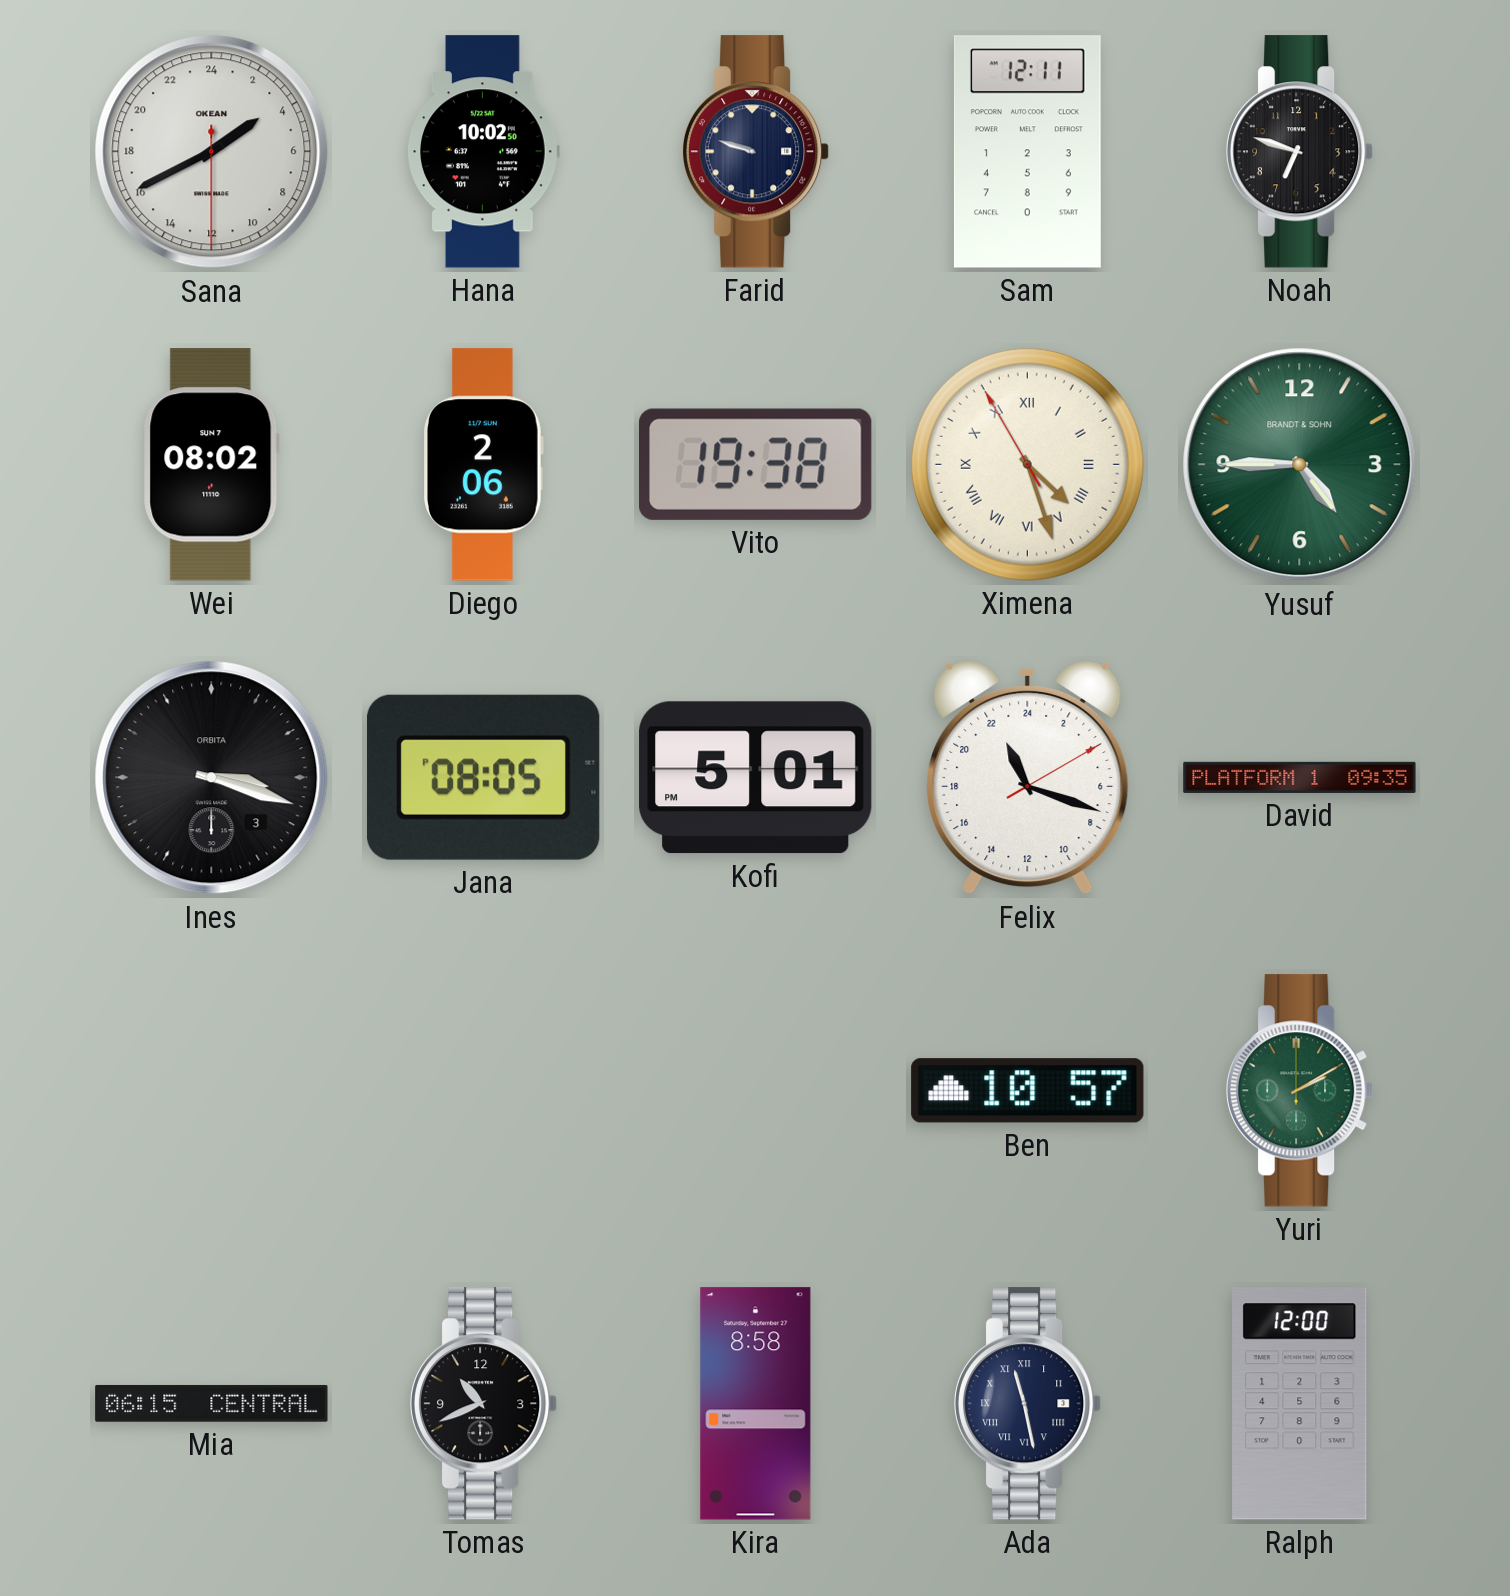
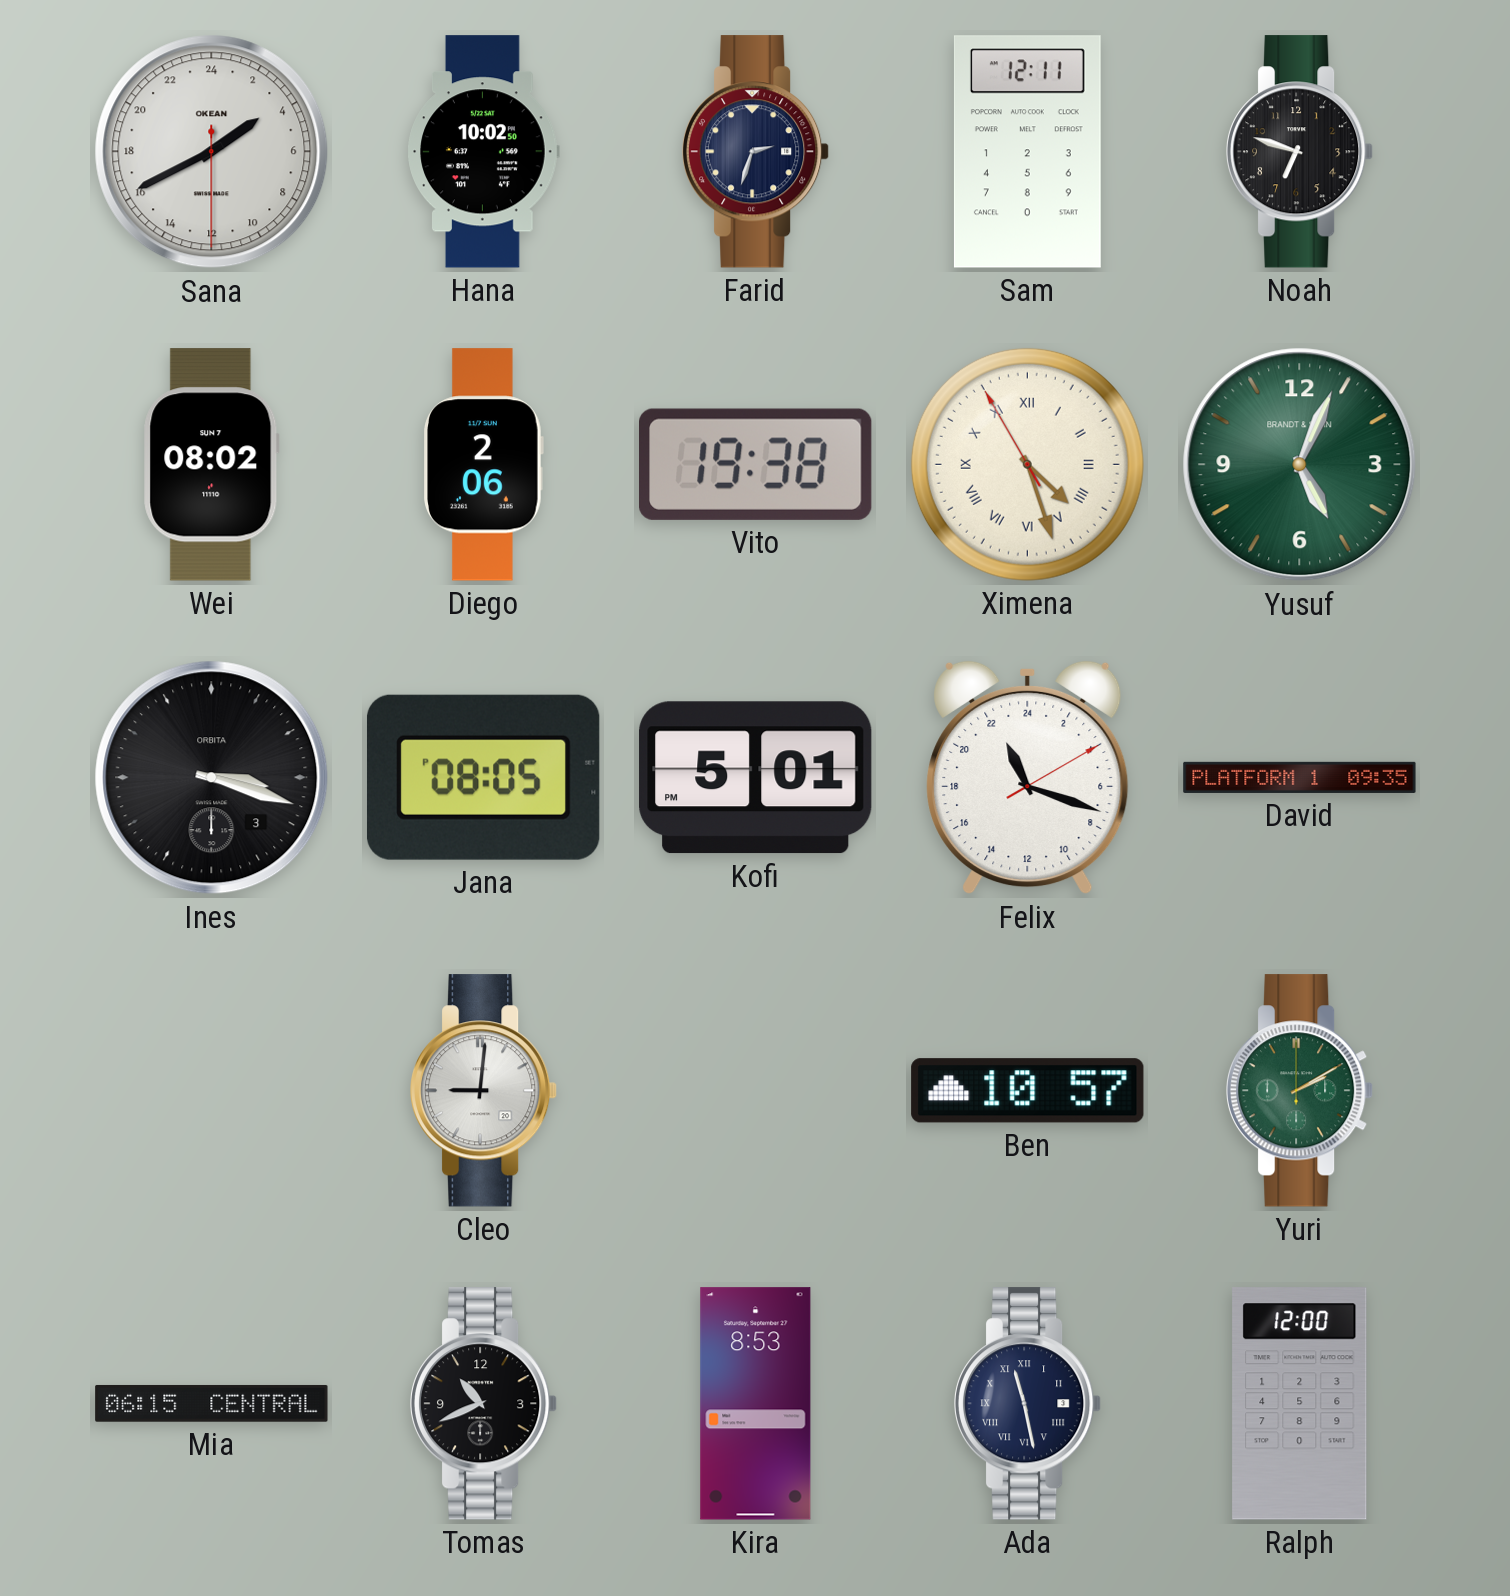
Farid: 9:48 -> 2:33
Yusuf: 4:45 -> 5:04
Cleo: none -> 9:01
Kira: 8:58 -> 8:53
